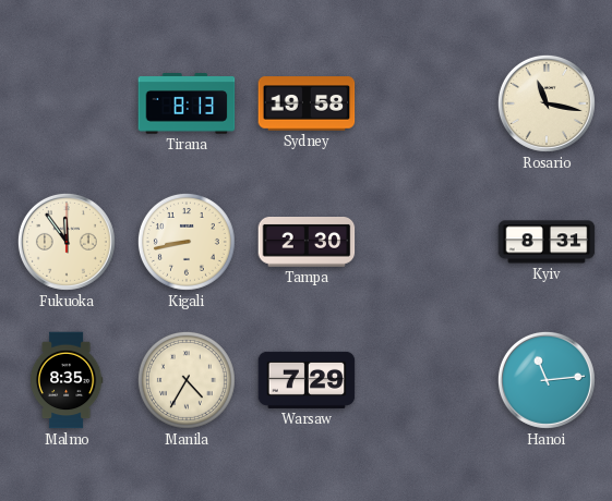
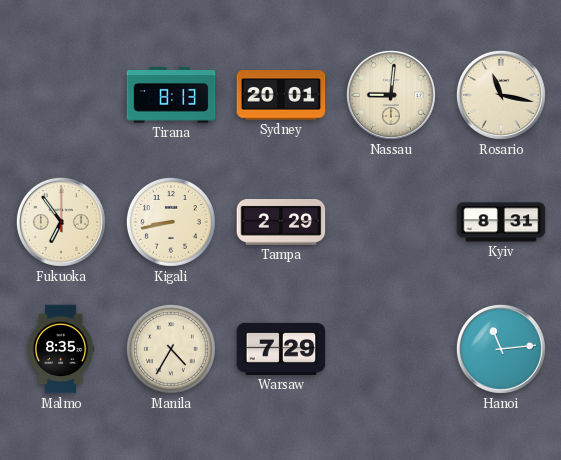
Sydney: 19:58 -> 20:01
Nassau: none -> 9:01
Fukuoka: 11:54 -> 6:54
Tampa: 2:30 -> 2:29
